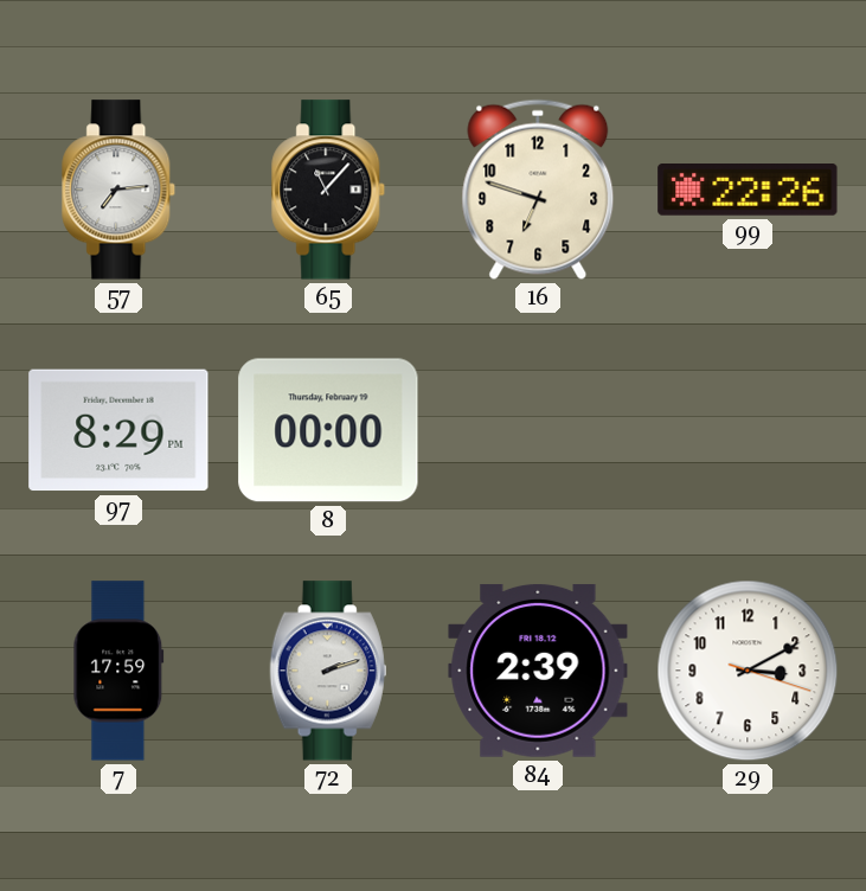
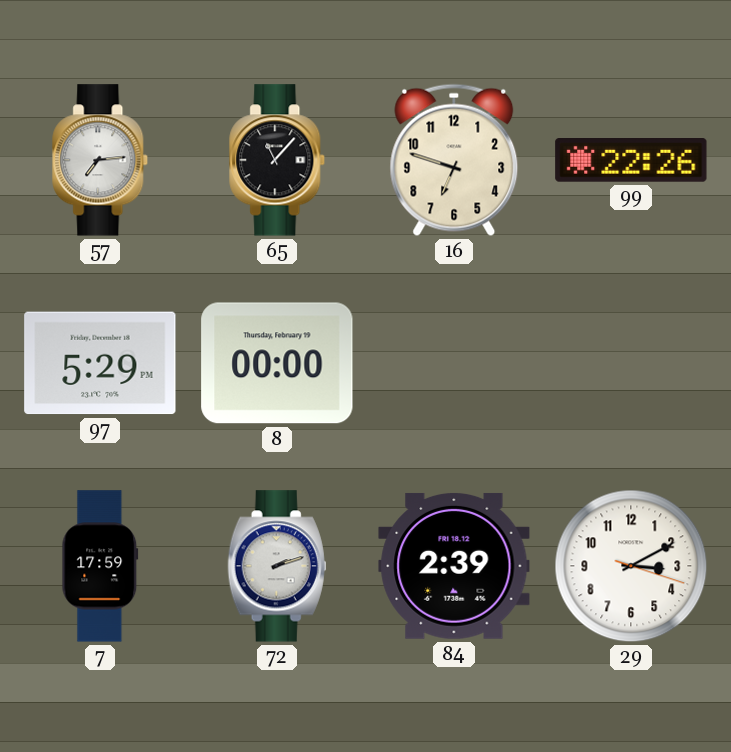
97: 8:29 -> 5:29
